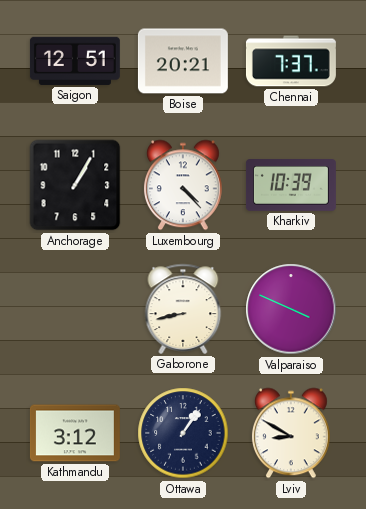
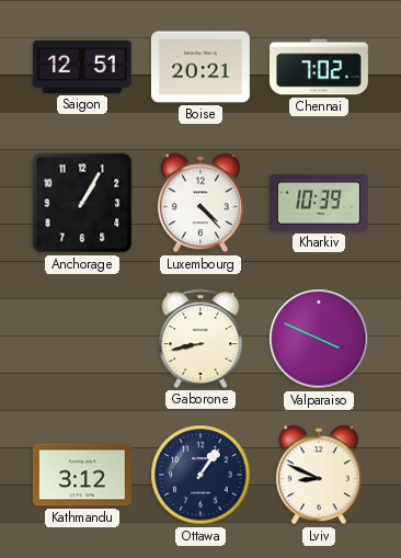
Chennai: 7:37 -> 7:02
Lviv: 8:50 -> 8:49
